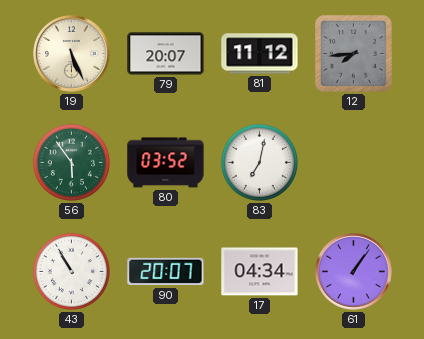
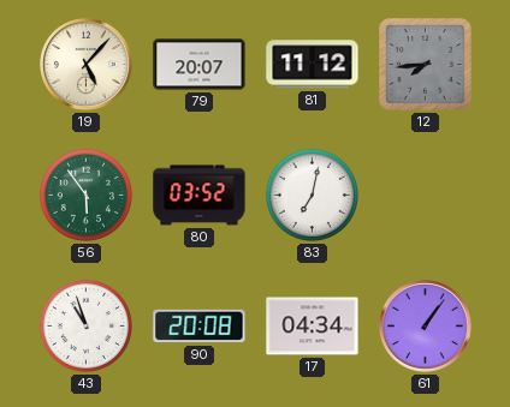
19: 5:26 -> 5:07
43: 10:55 -> 10:57
90: 20:07 -> 20:08
